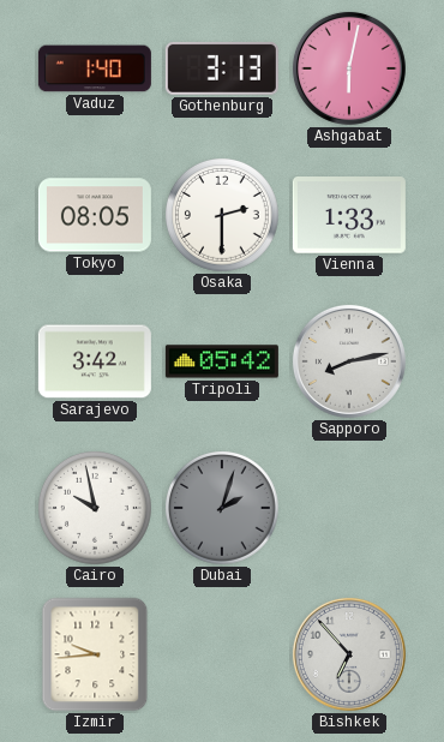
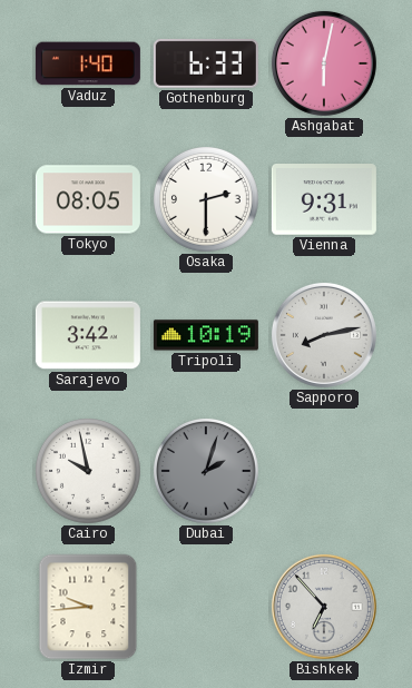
Gothenburg: 3:13 -> 6:33
Vienna: 1:33 -> 9:31
Tripoli: 05:42 -> 10:19
